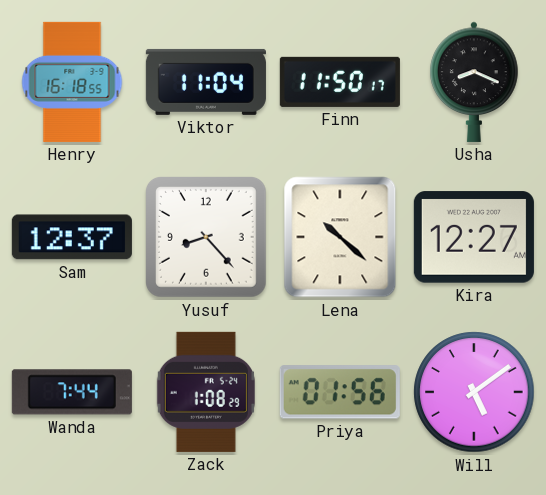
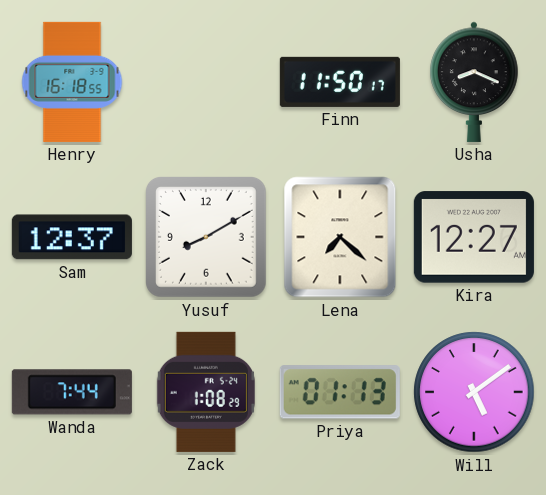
Viktor: 11:04 -> none
Yusuf: 8:23 -> 8:10
Lena: 10:22 -> 7:22
Priya: 01:56 -> 01:13
